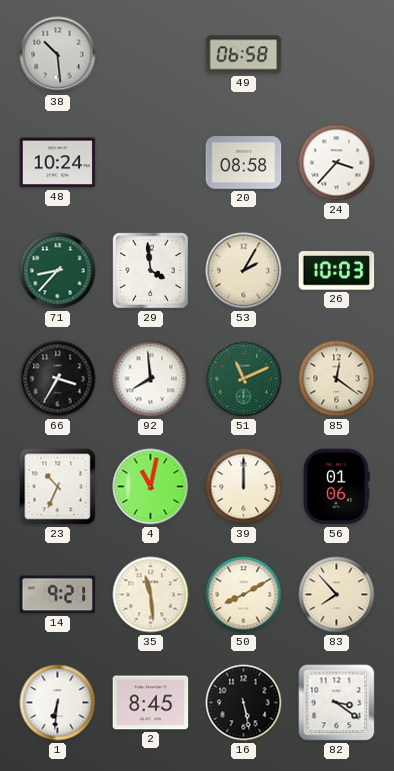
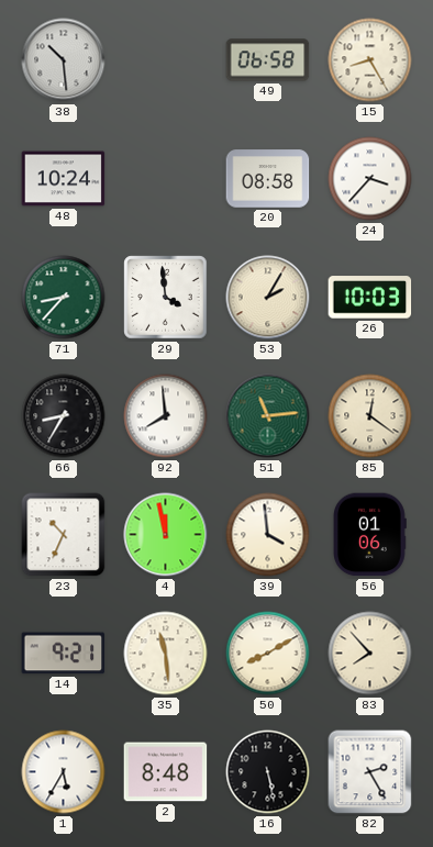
15: none -> 8:25
66: 3:35 -> 8:35
51: 11:11 -> 11:14
4: 11:02 -> 11:58
39: 12:00 -> 3:59
1: 6:31 -> 5:35
2: 8:45 -> 8:48
82: 3:21 -> 2:25
